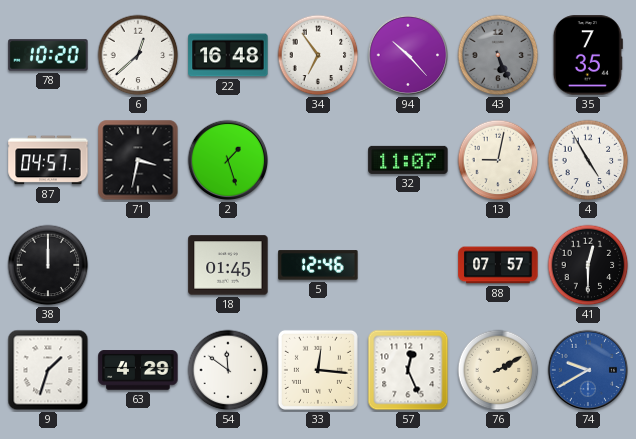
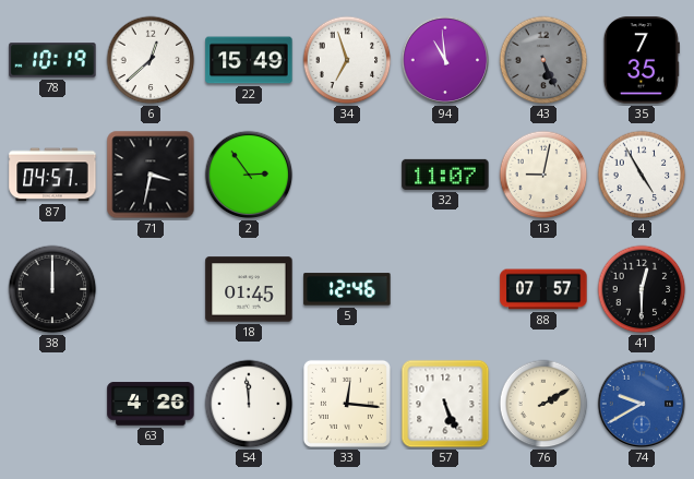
78: 10:20 -> 10:19
22: 16:48 -> 15:49
34: 6:54 -> 6:57
94: 10:23 -> 10:59
2: 1:27 -> 2:54
9: 1:33 -> none
63: 4:29 -> 4:26
54: 11:51 -> 11:59
57: 12:26 -> 5:26
